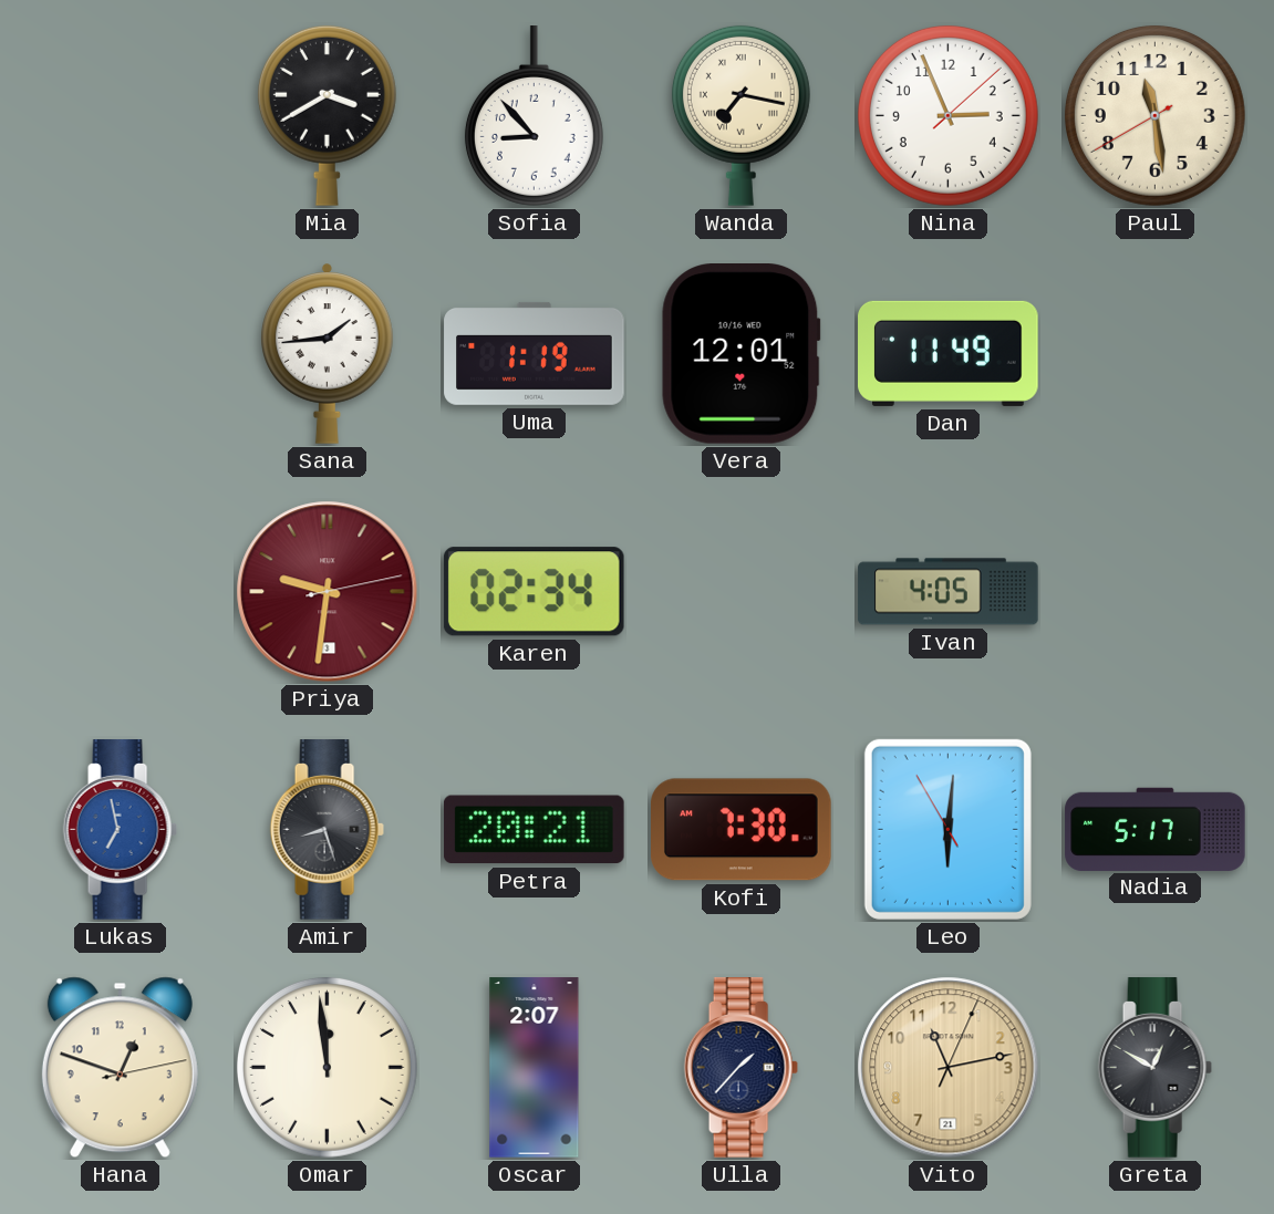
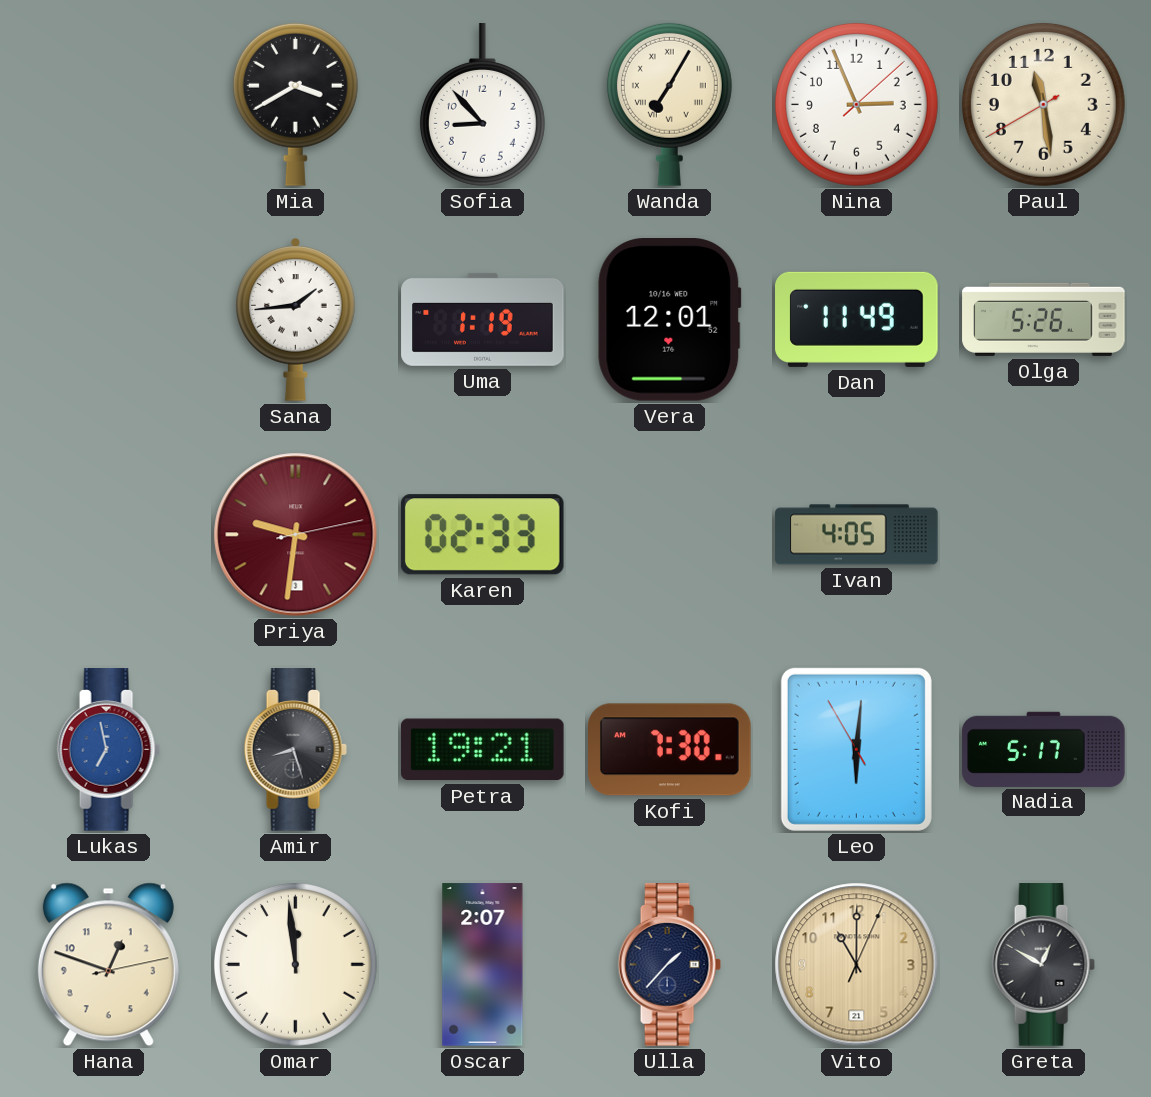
Wanda: 7:17 -> 7:05
Olga: none -> 5:26
Karen: 02:34 -> 02:33
Petra: 20:21 -> 19:21
Vito: 11:13 -> 11:00
